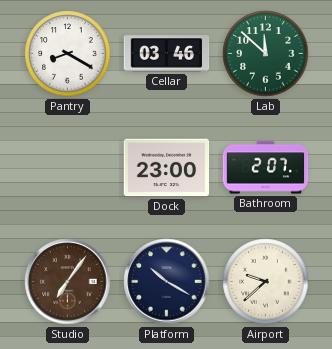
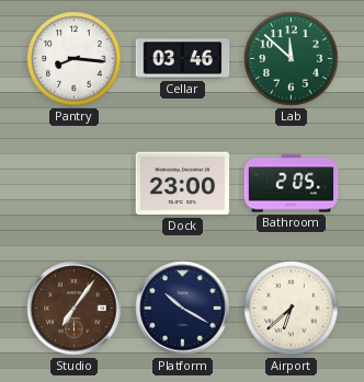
Pantry: 8:20 -> 8:16
Bathroom: 2:07 -> 2:05
Airport: 9:38 -> 6:38
